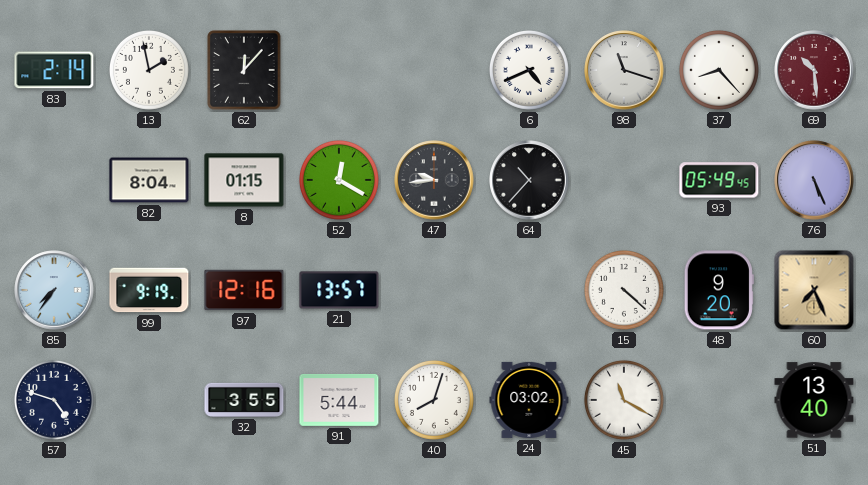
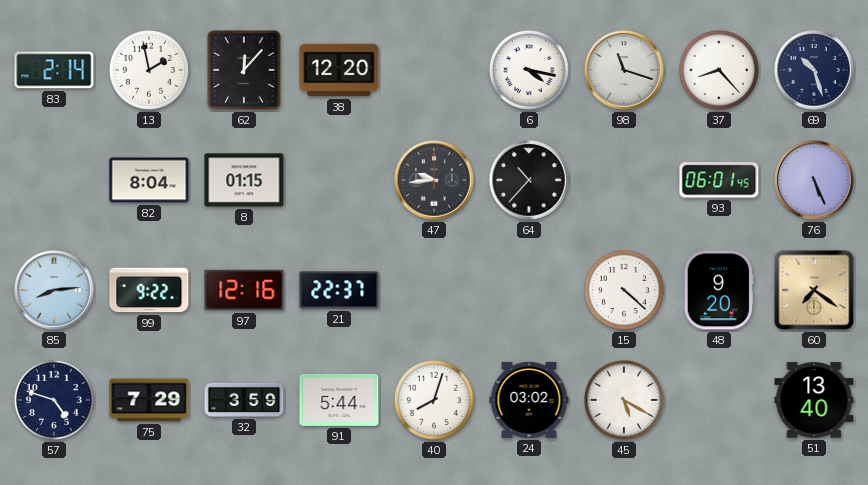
38: none -> 12:20
6: 4:41 -> 4:17
69: 10:29 -> 10:27
69 dial: burgundy -> navy
52: 12:20 -> none
93: 05:49 -> 06:01
85: 7:36 -> 8:14
99: 9:19 -> 9:22
21: 13:57 -> 22:37
60: 7:26 -> 7:21
75: none -> 7:29
32: 3:55 -> 3:59
45: 11:20 -> 5:20
